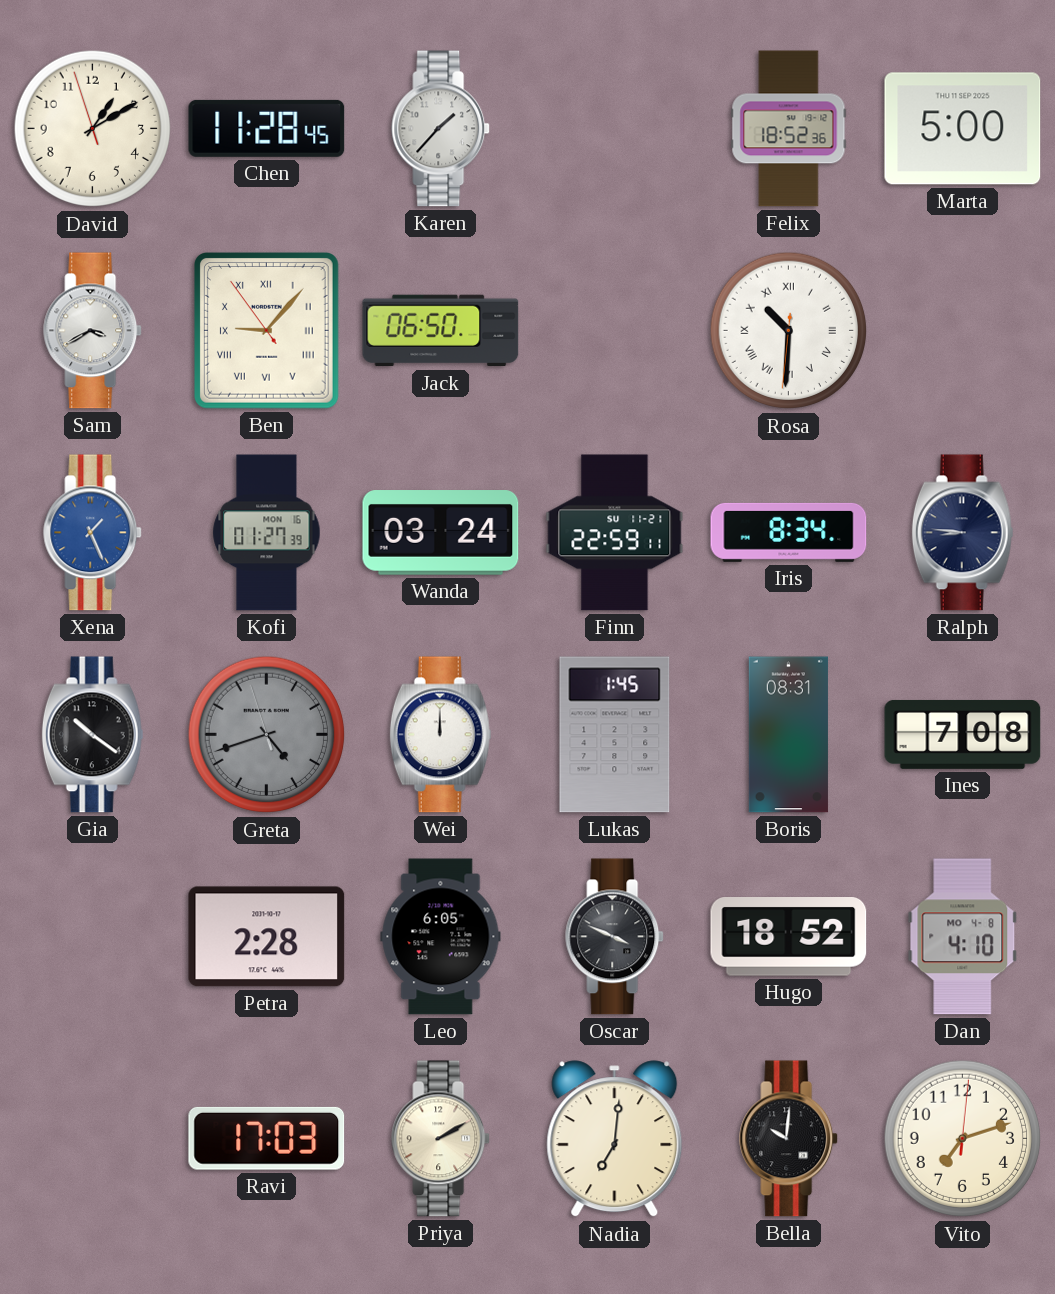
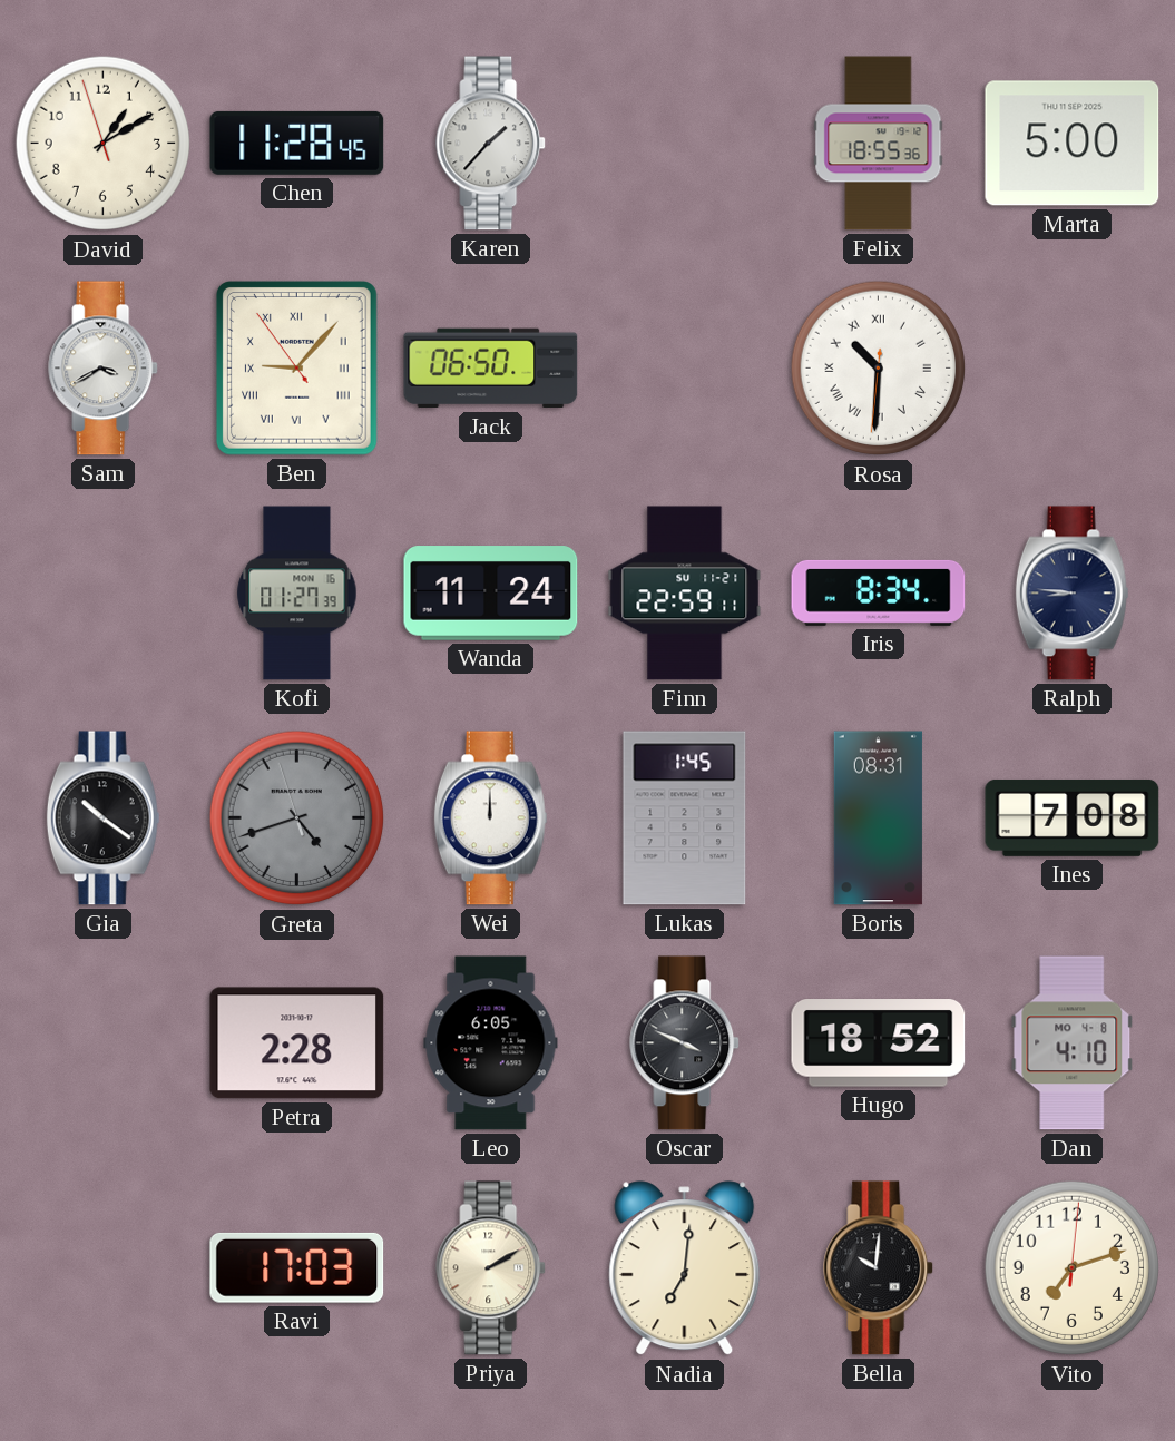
Felix: 18:52 -> 18:55
Xena: 1:26 -> none
Wanda: 03:24 -> 11:24
